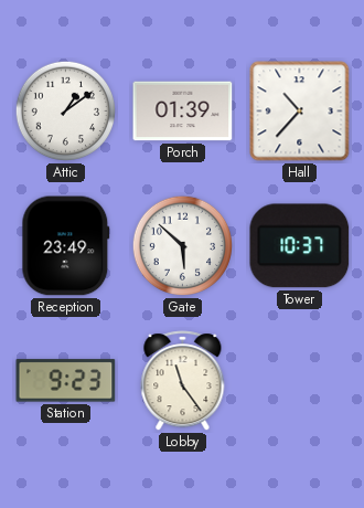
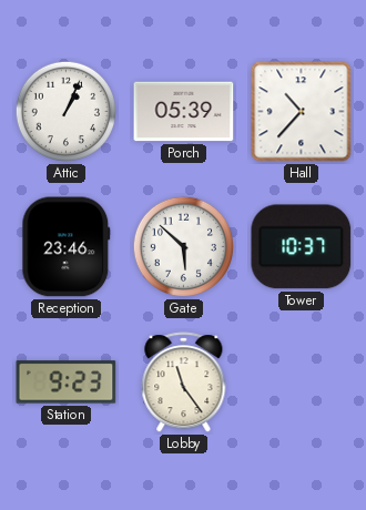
Attic: 1:09 -> 1:04
Porch: 01:39 -> 05:39
Reception: 23:49 -> 23:46
